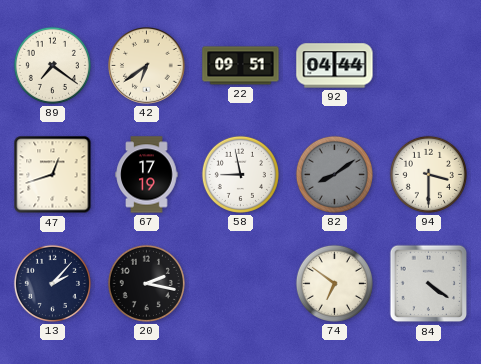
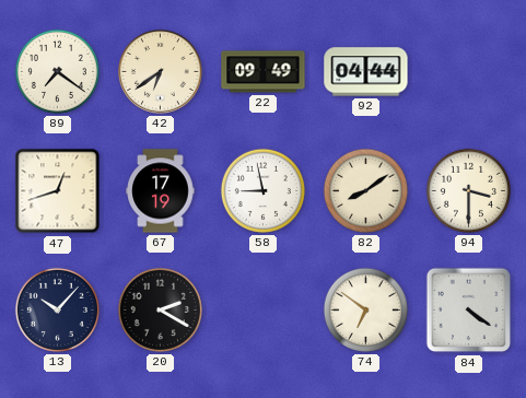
22: 09:51 -> 09:49
82 dial: grey -> cream
13: 2:07 -> 10:07
20: 2:17 -> 2:20
